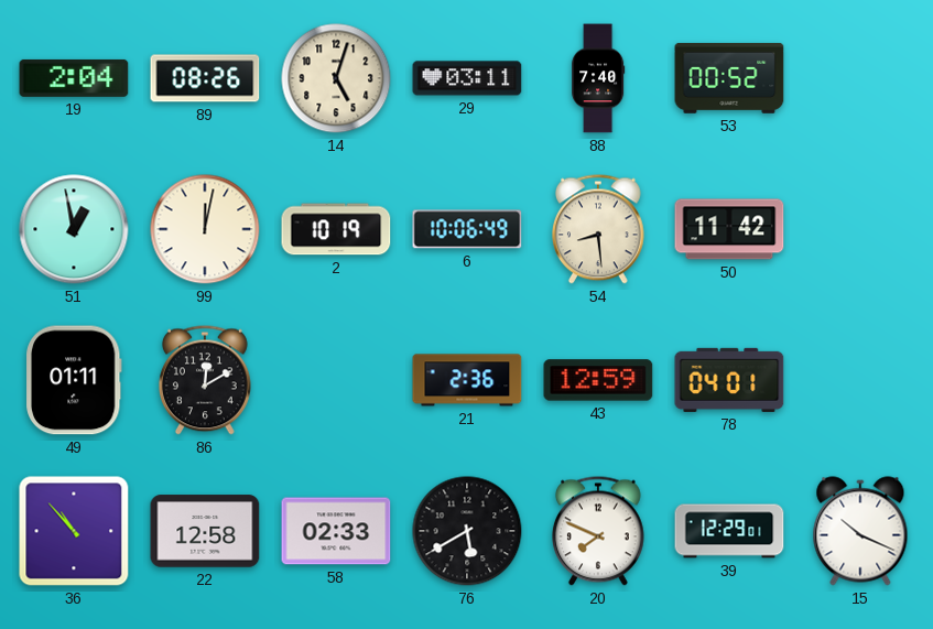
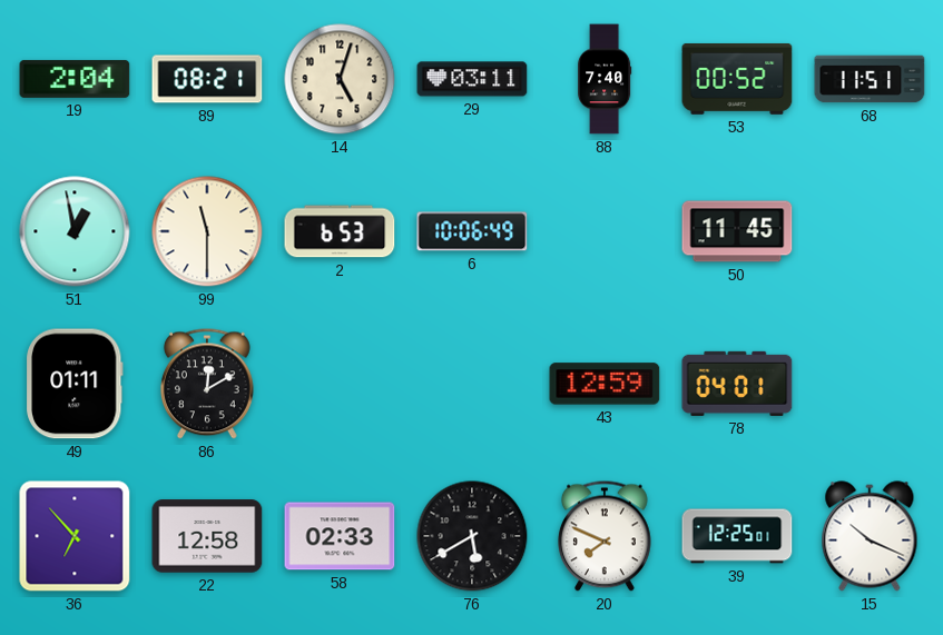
89: 08:26 -> 08:21
68: none -> 11:51
99: 12:02 -> 11:30
2: 10:19 -> 6:53
54: 8:29 -> none
50: 11:42 -> 11:45
21: 2:36 -> none
36: 10:53 -> 6:53
39: 12:29 -> 12:25
